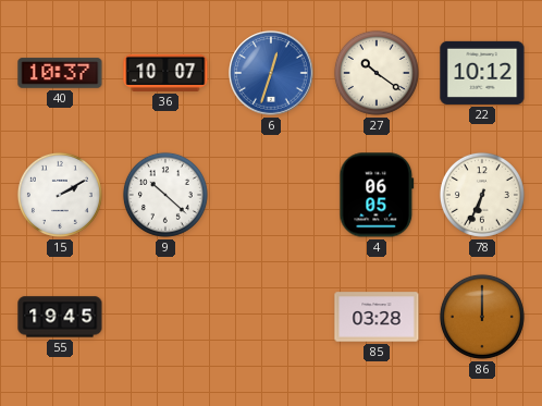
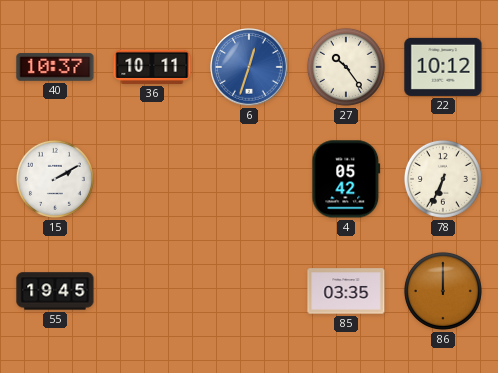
36: 10:07 -> 10:11
27: 10:21 -> 10:24
9: 10:22 -> none
4: 06:05 -> 05:42
85: 03:28 -> 03:35
